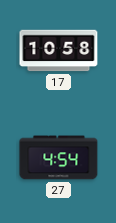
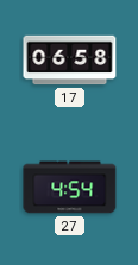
17: 10:58 -> 06:58
